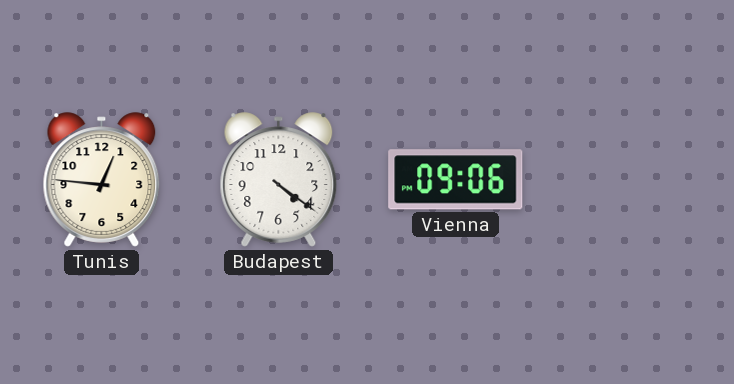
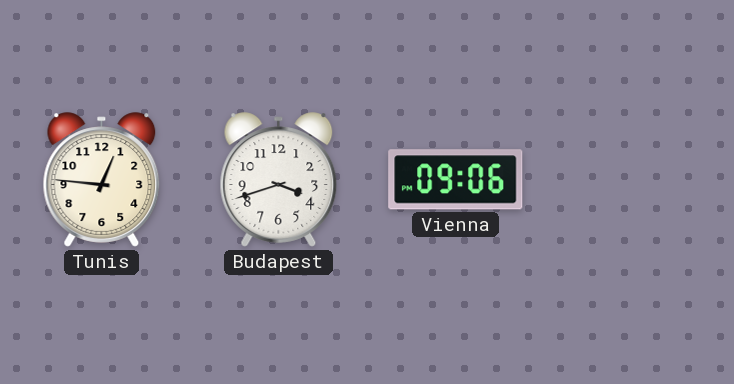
Budapest: 4:21 -> 3:42
